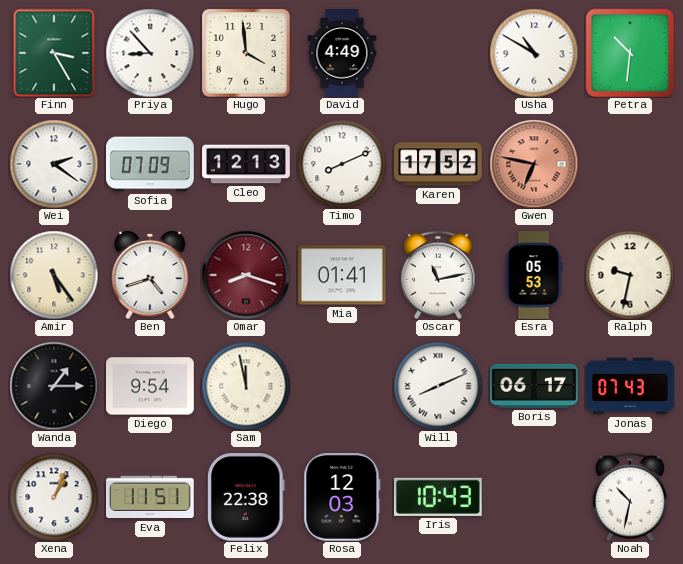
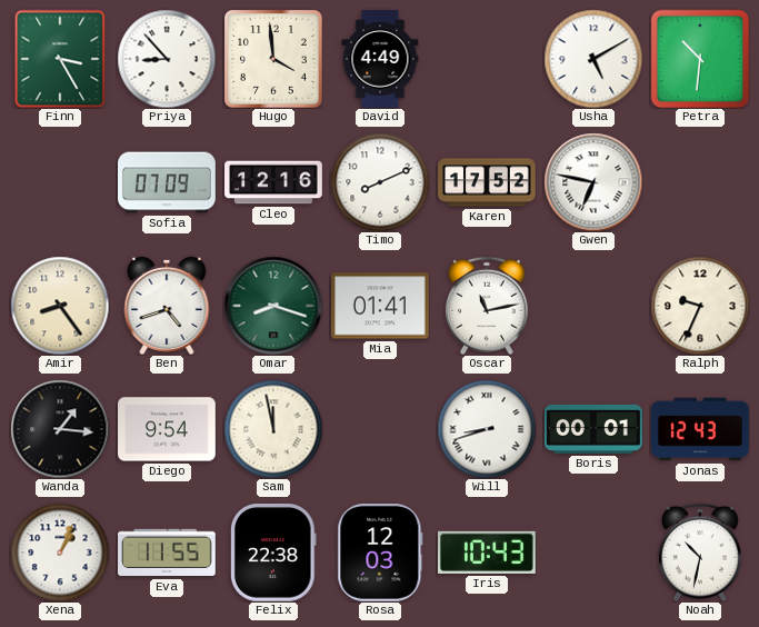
Usha: 10:50 -> 5:10
Wei: 2:21 -> none
Cleo: 12:13 -> 12:16
Gwen dial: salmon -> white
Amir: 5:24 -> 8:24
Omar dial: burgundy -> green
Esra: 05:53 -> none
Ralph: 9:32 -> 9:34
Wanda: 1:15 -> 1:16
Will: 8:11 -> 8:42
Boris: 06:17 -> 00:01
Jonas: 07:43 -> 12:43
Eva: 11:51 -> 11:55
